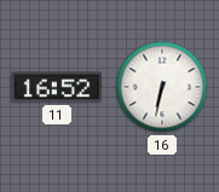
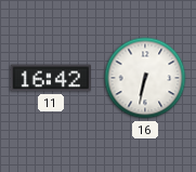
11: 16:52 -> 16:42
